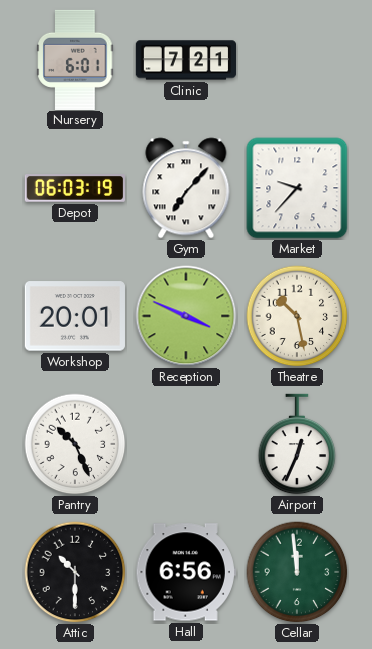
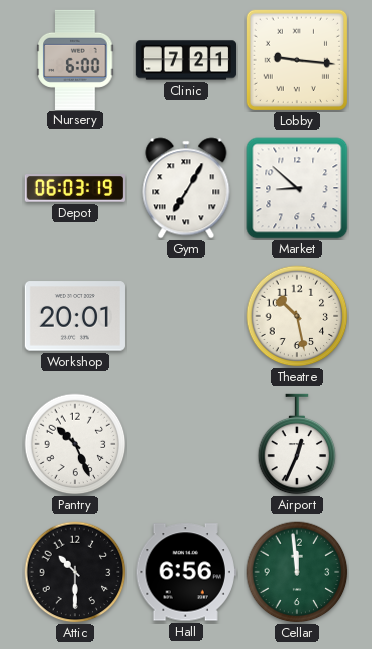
Nursery: 6:01 -> 6:00
Lobby: none -> 9:16
Gym: 7:07 -> 7:05
Market: 9:37 -> 8:52
Reception: 3:49 -> none
